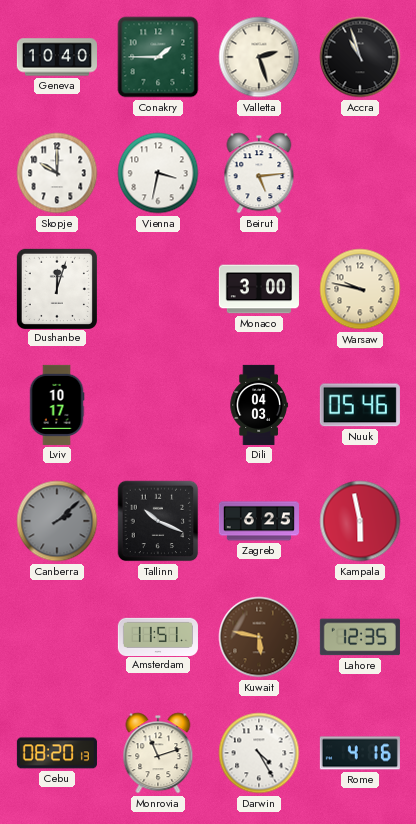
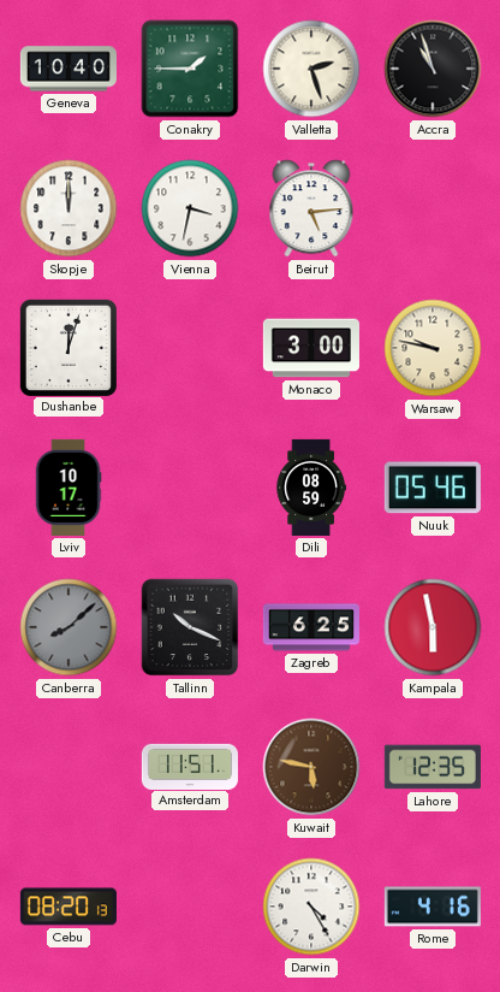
Skopje: 10:00 -> 12:00
Dili: 04:03 -> 08:59
Canberra: 2:08 -> 8:08
Monrovia: 11:12 -> none
